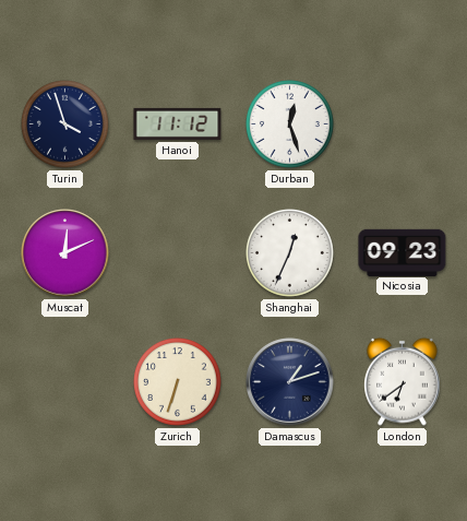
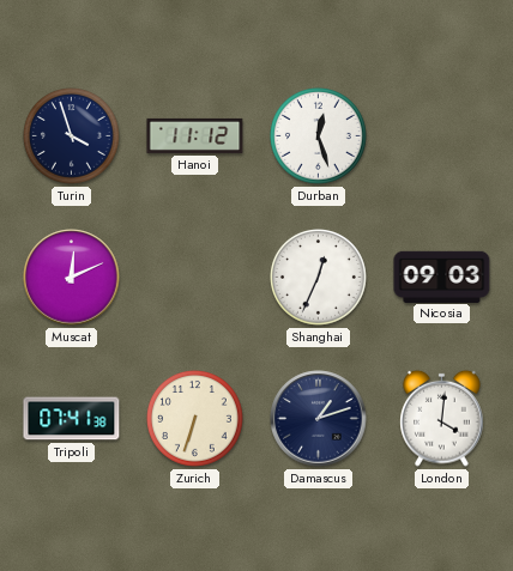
Nicosia: 09:23 -> 09:03
Tripoli: none -> 07:41
London: 6:39 -> 4:01
